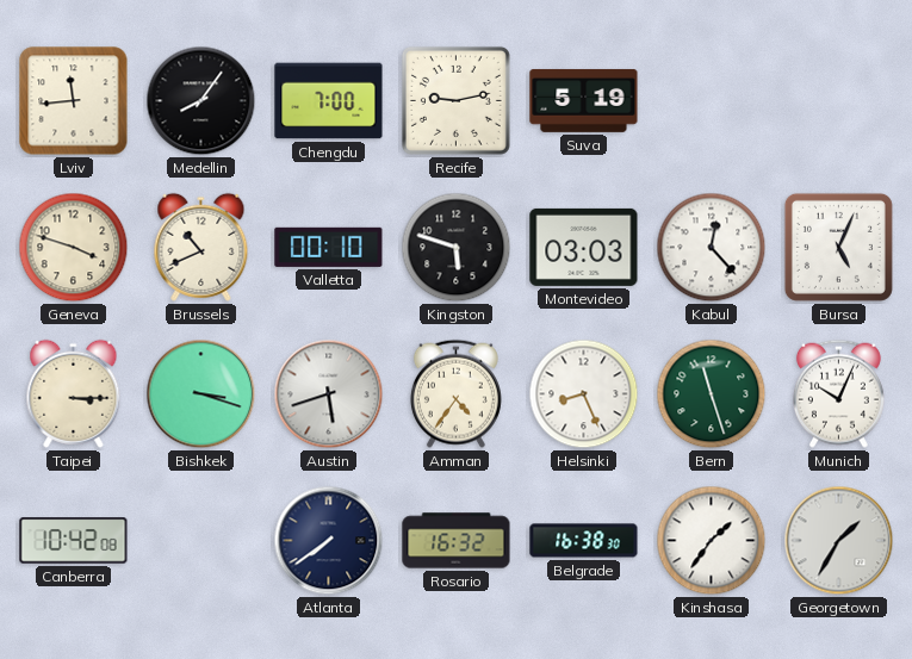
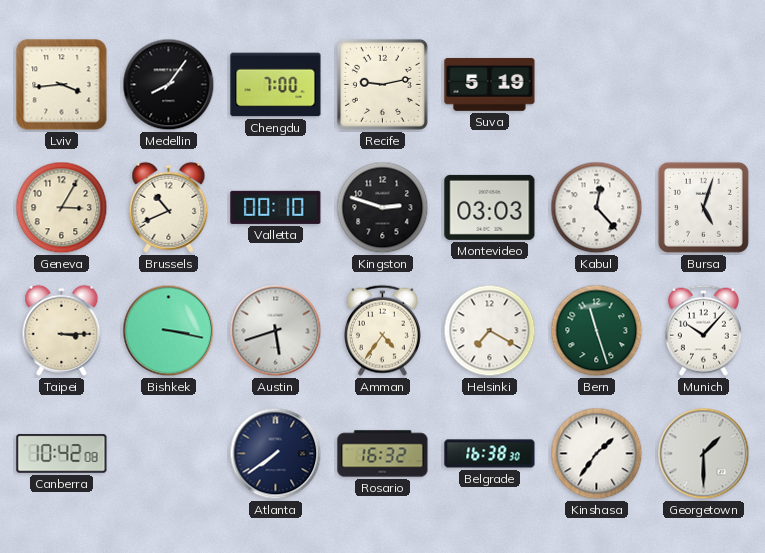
Lviv: 11:44 -> 3:44
Geneva: 3:48 -> 3:05
Kingston: 5:48 -> 2:48
Bursa: 5:04 -> 5:03
Bishkek: 3:18 -> 3:17
Helsinki: 8:26 -> 7:20
Munich: 10:04 -> 10:07
Georgetown: 1:35 -> 1:30
